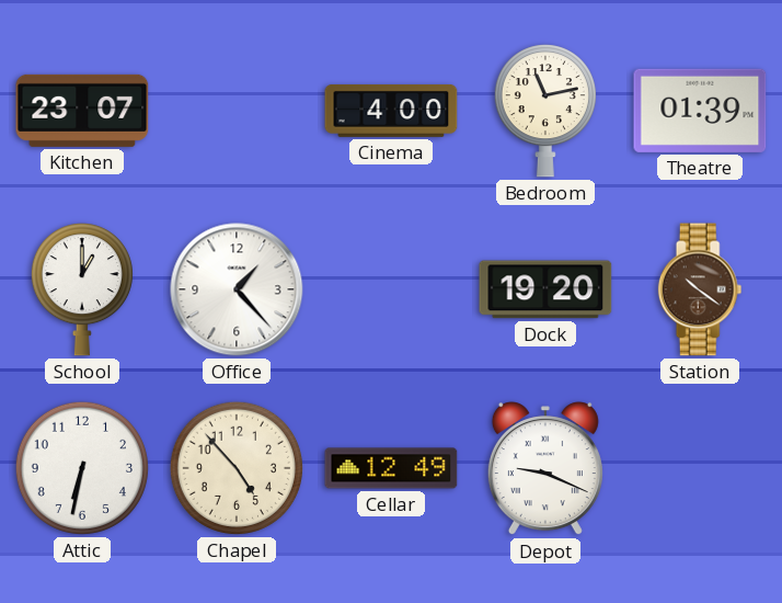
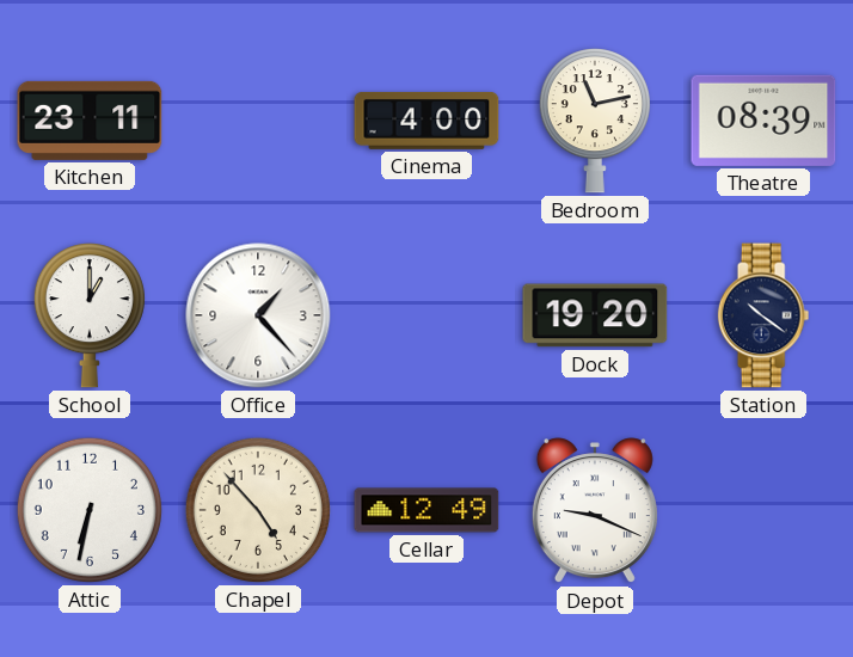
Kitchen: 23:07 -> 23:11
Theatre: 01:39 -> 08:39
Station dial: brown -> navy
